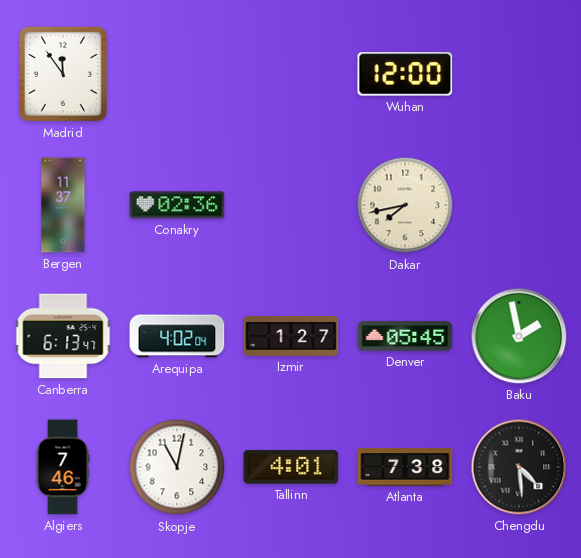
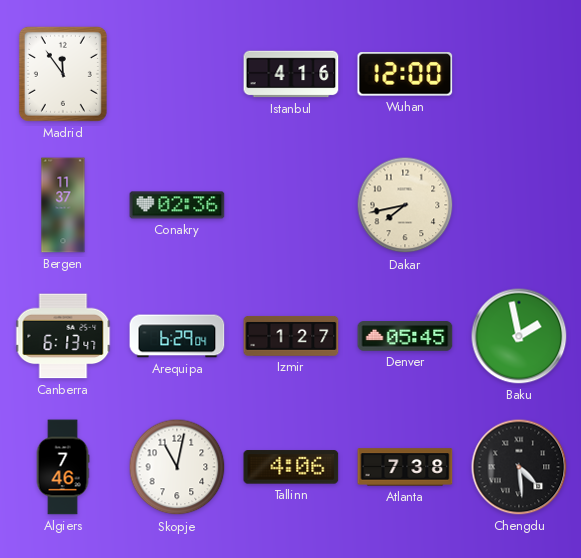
Istanbul: none -> 4:16
Arequipa: 4:02 -> 6:29
Tallinn: 4:01 -> 4:06
